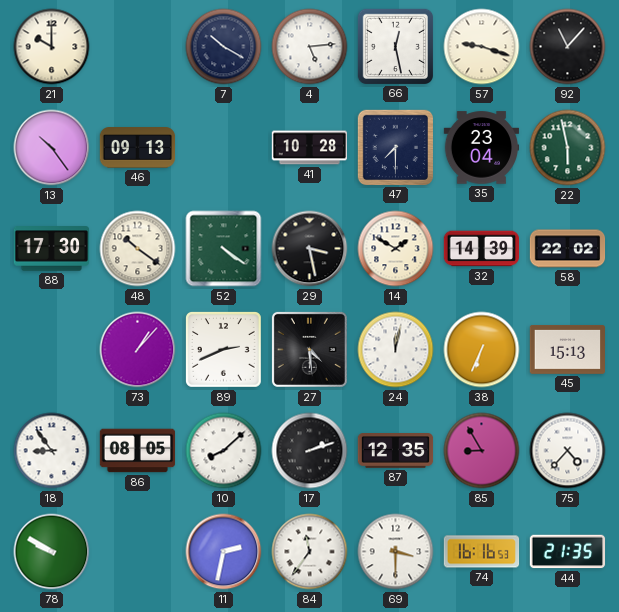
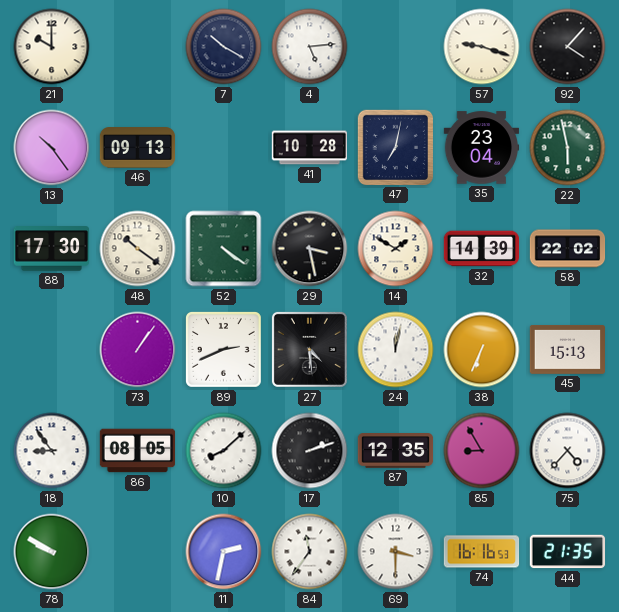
66: 12:28 -> none
92: 11:07 -> 4:07
47: 7:30 -> 7:02
73: 1:07 -> 1:06
